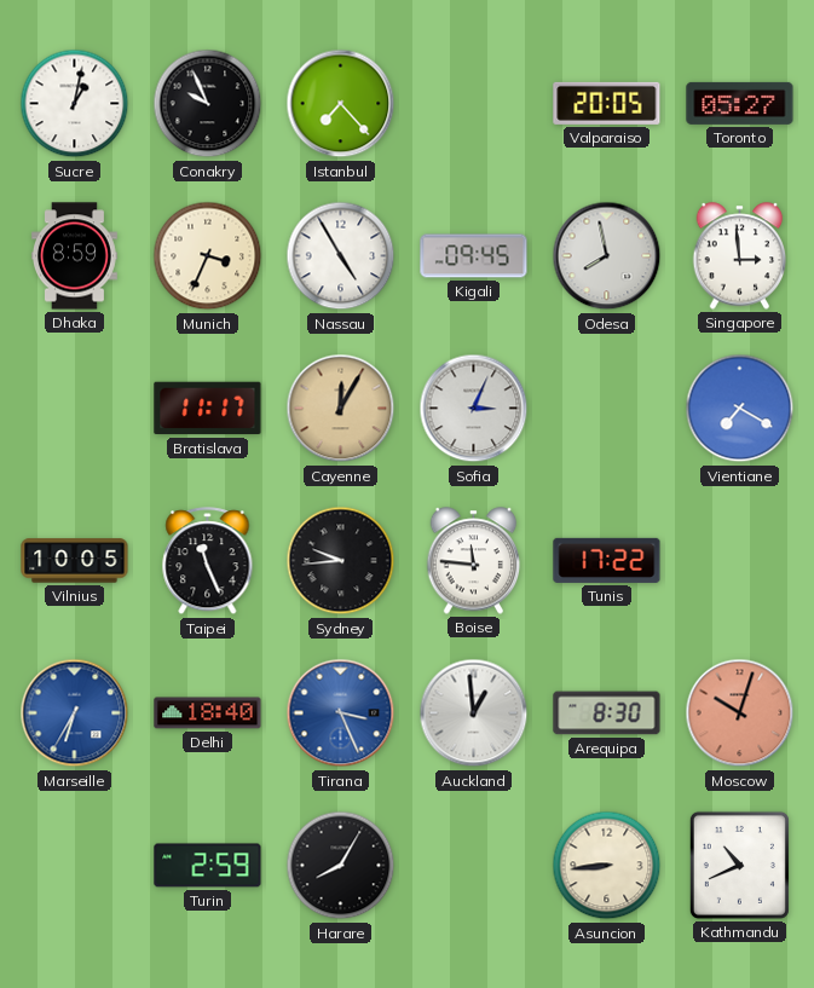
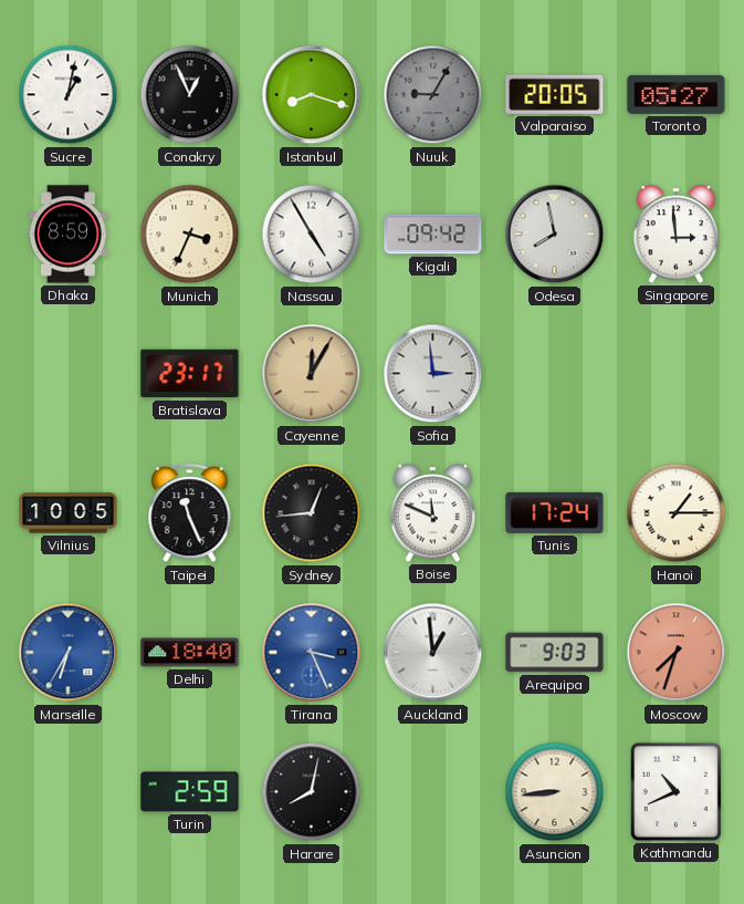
Conakry: 9:56 -> 12:56
Istanbul: 7:23 -> 8:18
Nuuk: none -> 9:05
Kigali: 09:45 -> 09:42
Bratislava: 11:17 -> 23:17
Sofia: 3:04 -> 2:59
Vientiane: 7:20 -> none
Sydney: 9:44 -> 12:44
Boise: 11:46 -> 11:49
Tunis: 17:22 -> 17:24
Hanoi: none -> 1:15
Arequipa: 8:30 -> 9:03
Moscow: 10:03 -> 7:33
Harare: 8:05 -> 8:02
